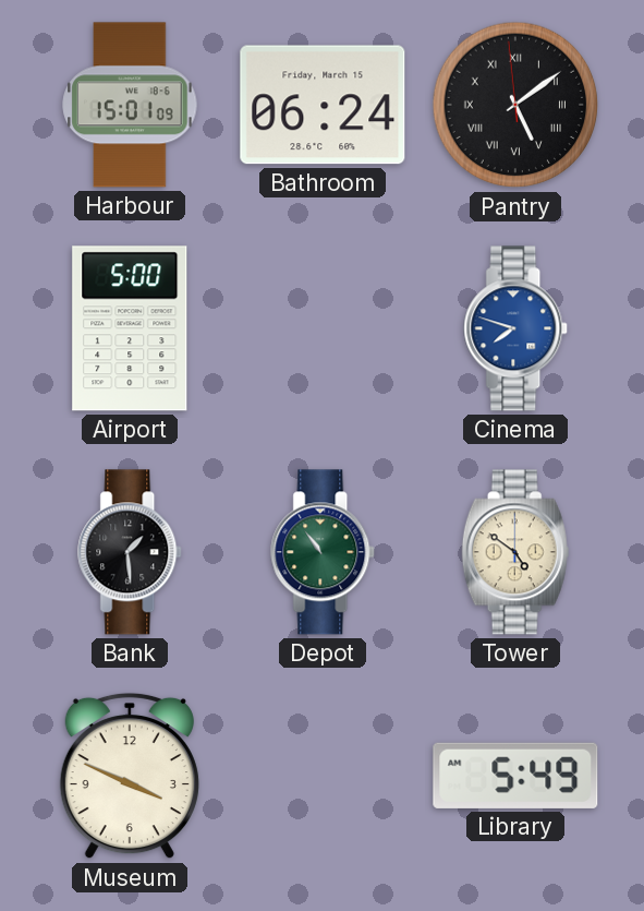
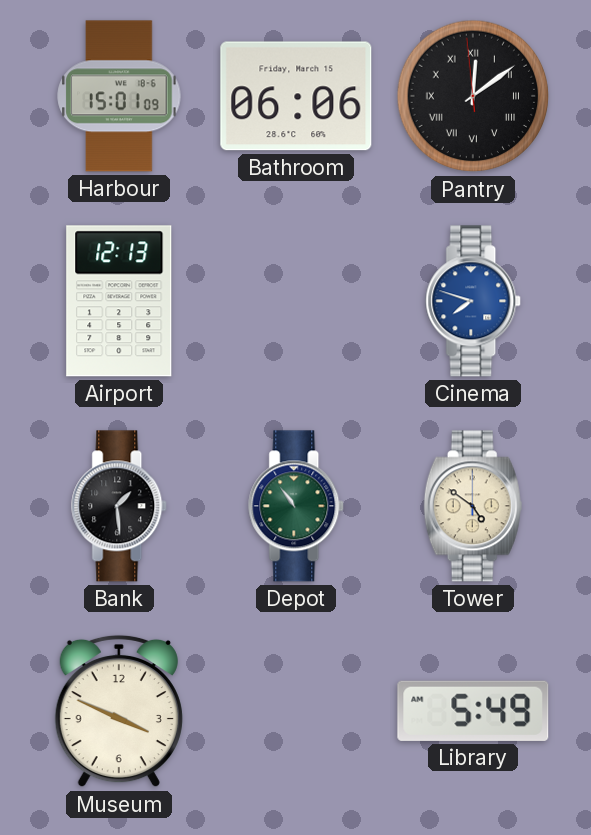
Bathroom: 06:24 -> 06:06
Pantry: 5:08 -> 12:08
Airport: 5:00 -> 12:13
